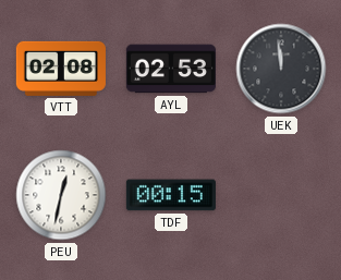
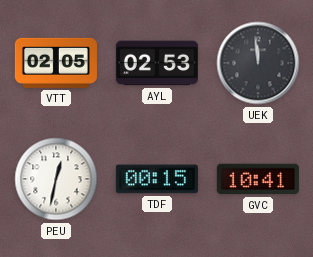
VTT: 02:08 -> 02:05
GVC: none -> 10:41
